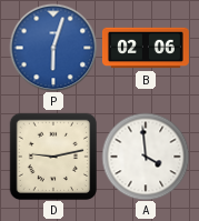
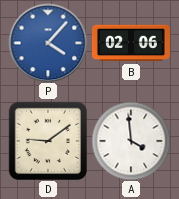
P: 6:03 -> 4:07
D: 9:13 -> 9:09
